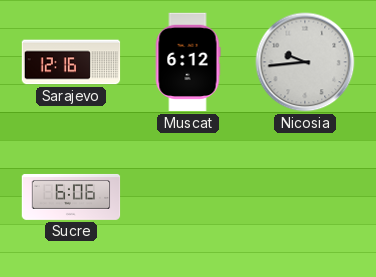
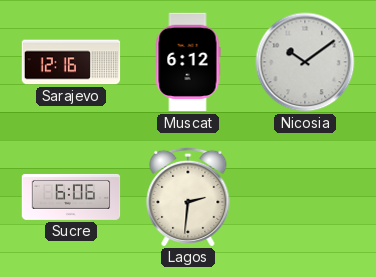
Nicosia: 9:44 -> 10:09
Lagos: none -> 2:31
